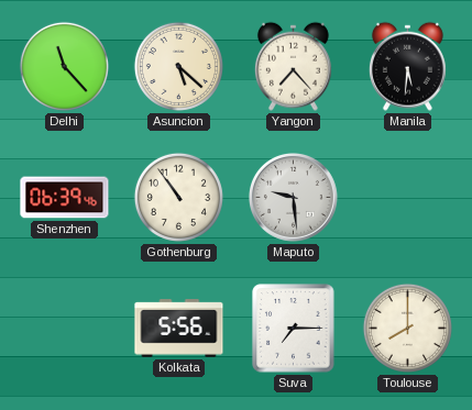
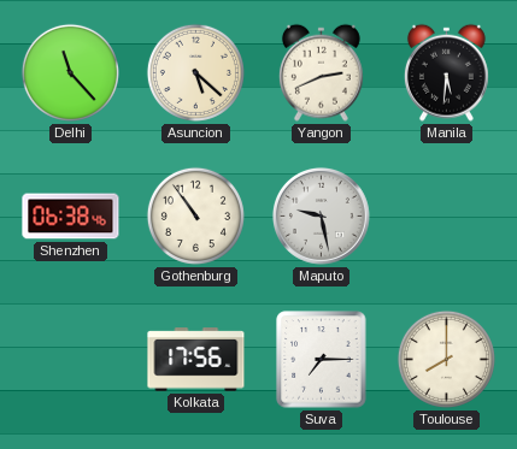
Yangon: 7:23 -> 2:41
Shenzhen: 06:39 -> 06:38
Maputo: 9:29 -> 9:28
Kolkata: 5:56 -> 17:56
